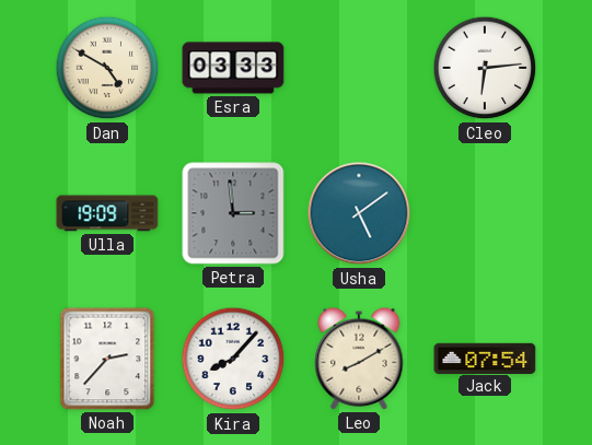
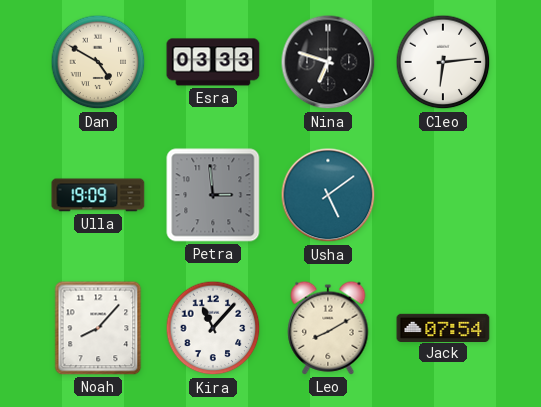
Nina: none -> 6:48
Noah: 2:37 -> 8:07
Kira: 8:07 -> 11:07
